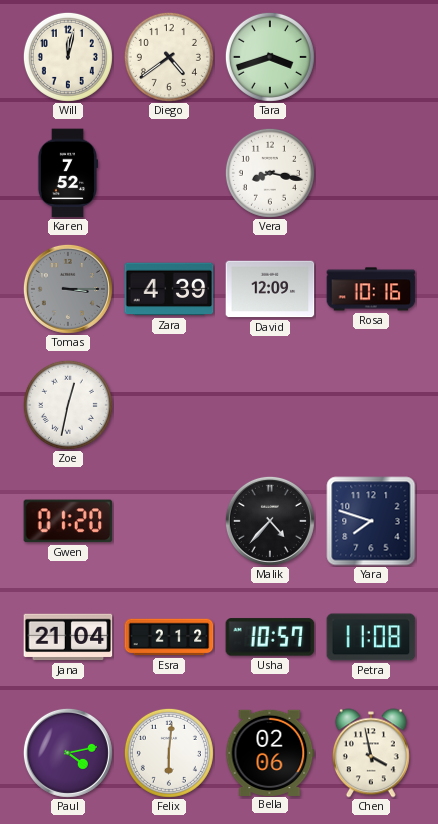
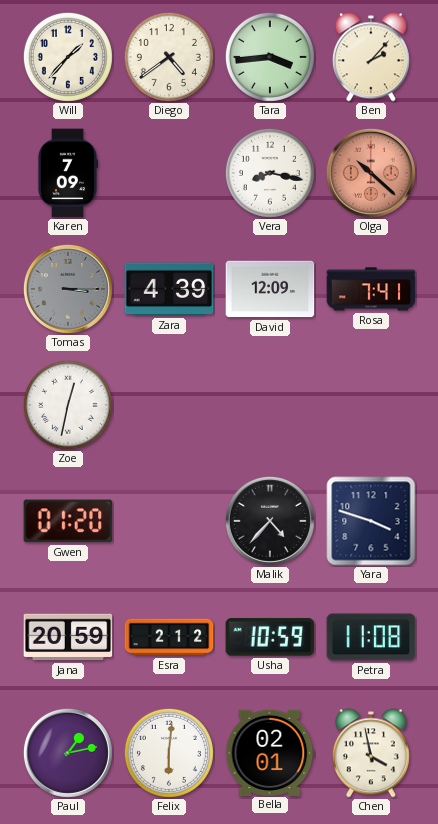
Will: 12:02 -> 1:37
Tara: 3:42 -> 3:44
Ben: none -> 2:07
Karen: 7:52 -> 7:09
Olga: none -> 10:22
Rosa: 10:16 -> 7:41
Yara: 7:48 -> 3:48
Jana: 21:04 -> 20:59
Usha: 10:57 -> 10:59
Paul: 4:13 -> 1:13
Bella: 02:06 -> 02:01
